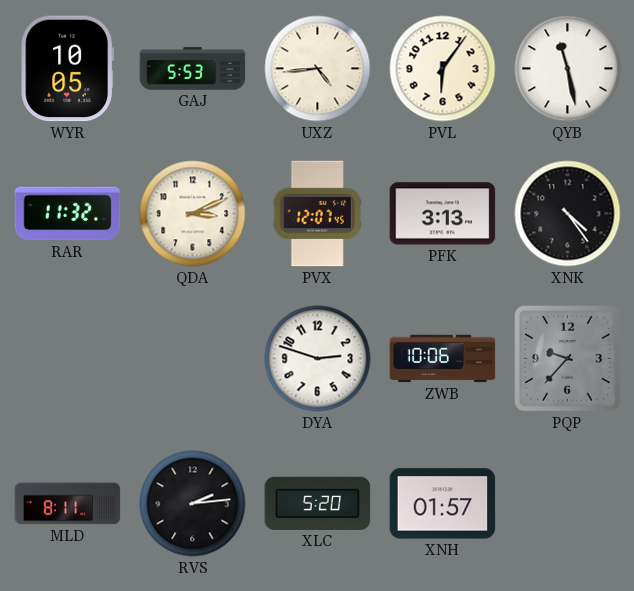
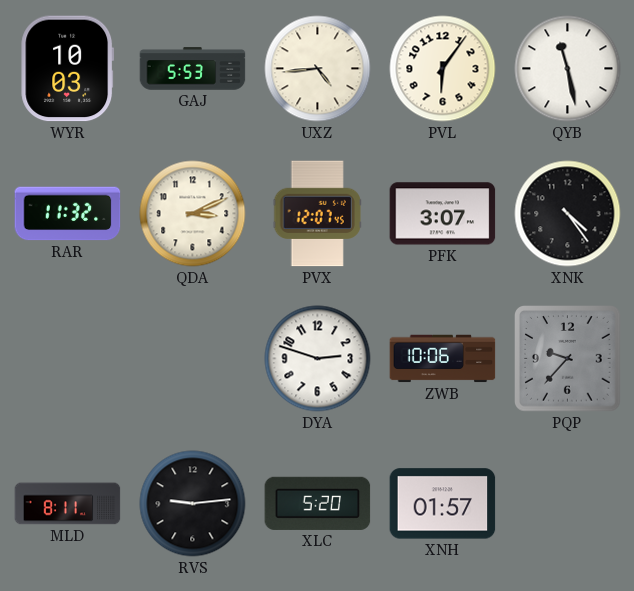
WYR: 10:05 -> 10:03
PFK: 3:13 -> 3:07
RVS: 2:14 -> 9:14
